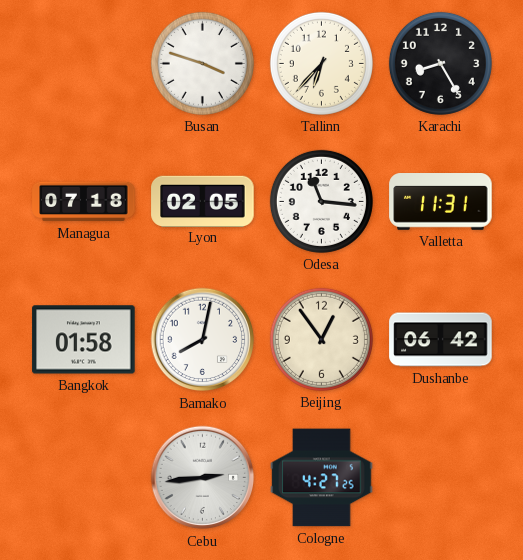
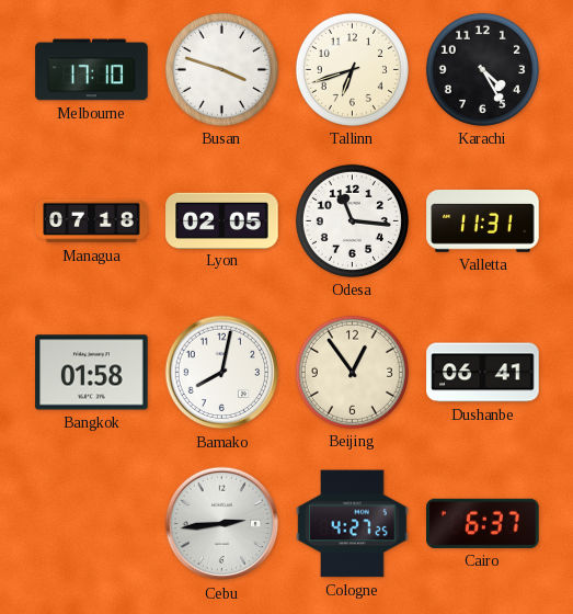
Melbourne: none -> 17:10
Tallinn: 6:37 -> 6:42
Karachi: 8:25 -> 4:25
Dushanbe: 06:42 -> 06:41
Cairo: none -> 6:37
